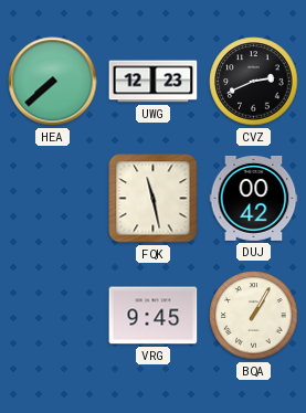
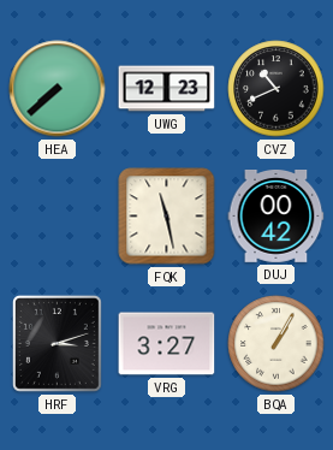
CVZ: 2:41 -> 10:41
HRF: none -> 3:12
VRG: 9:45 -> 3:27
